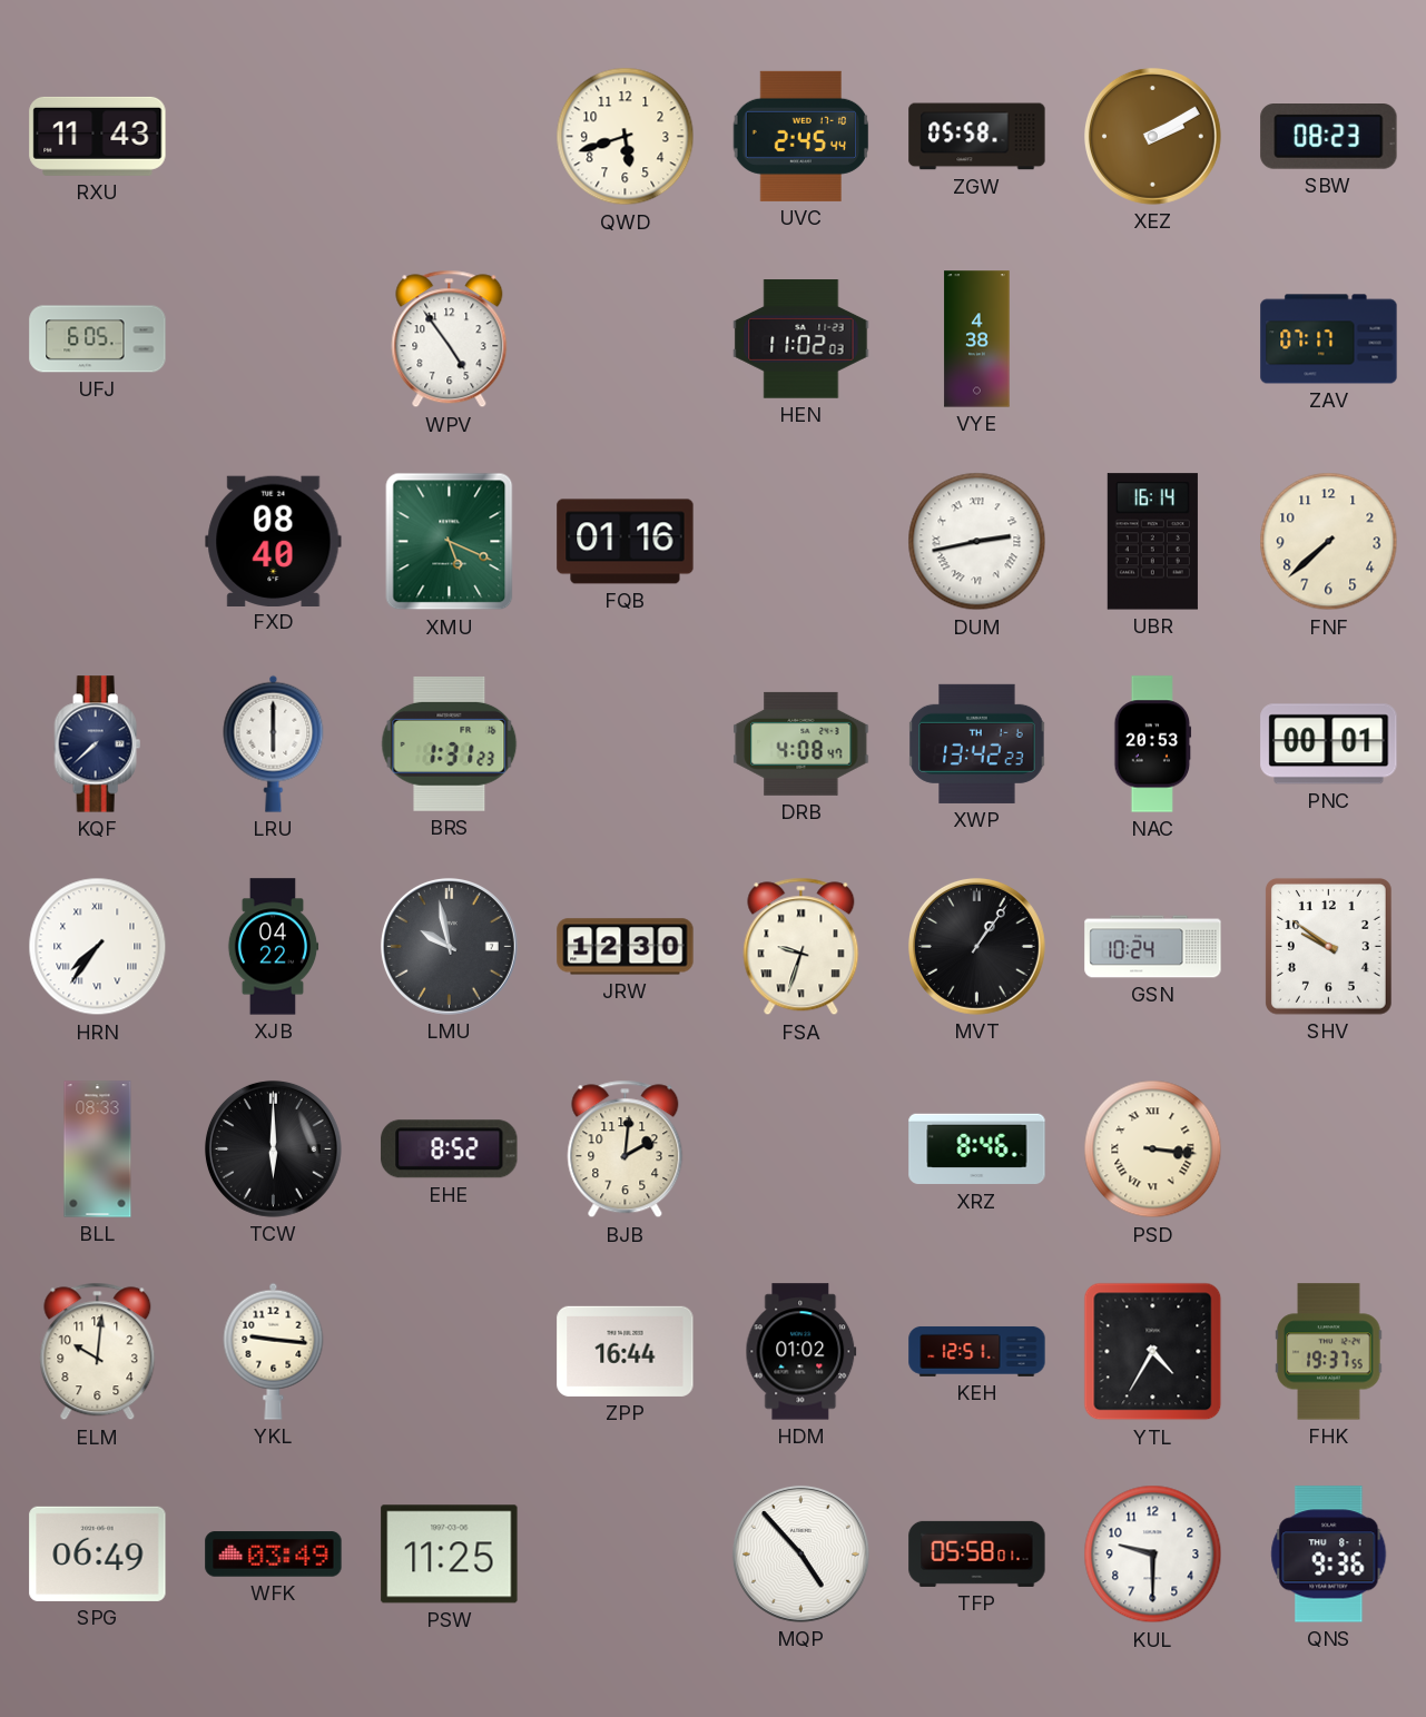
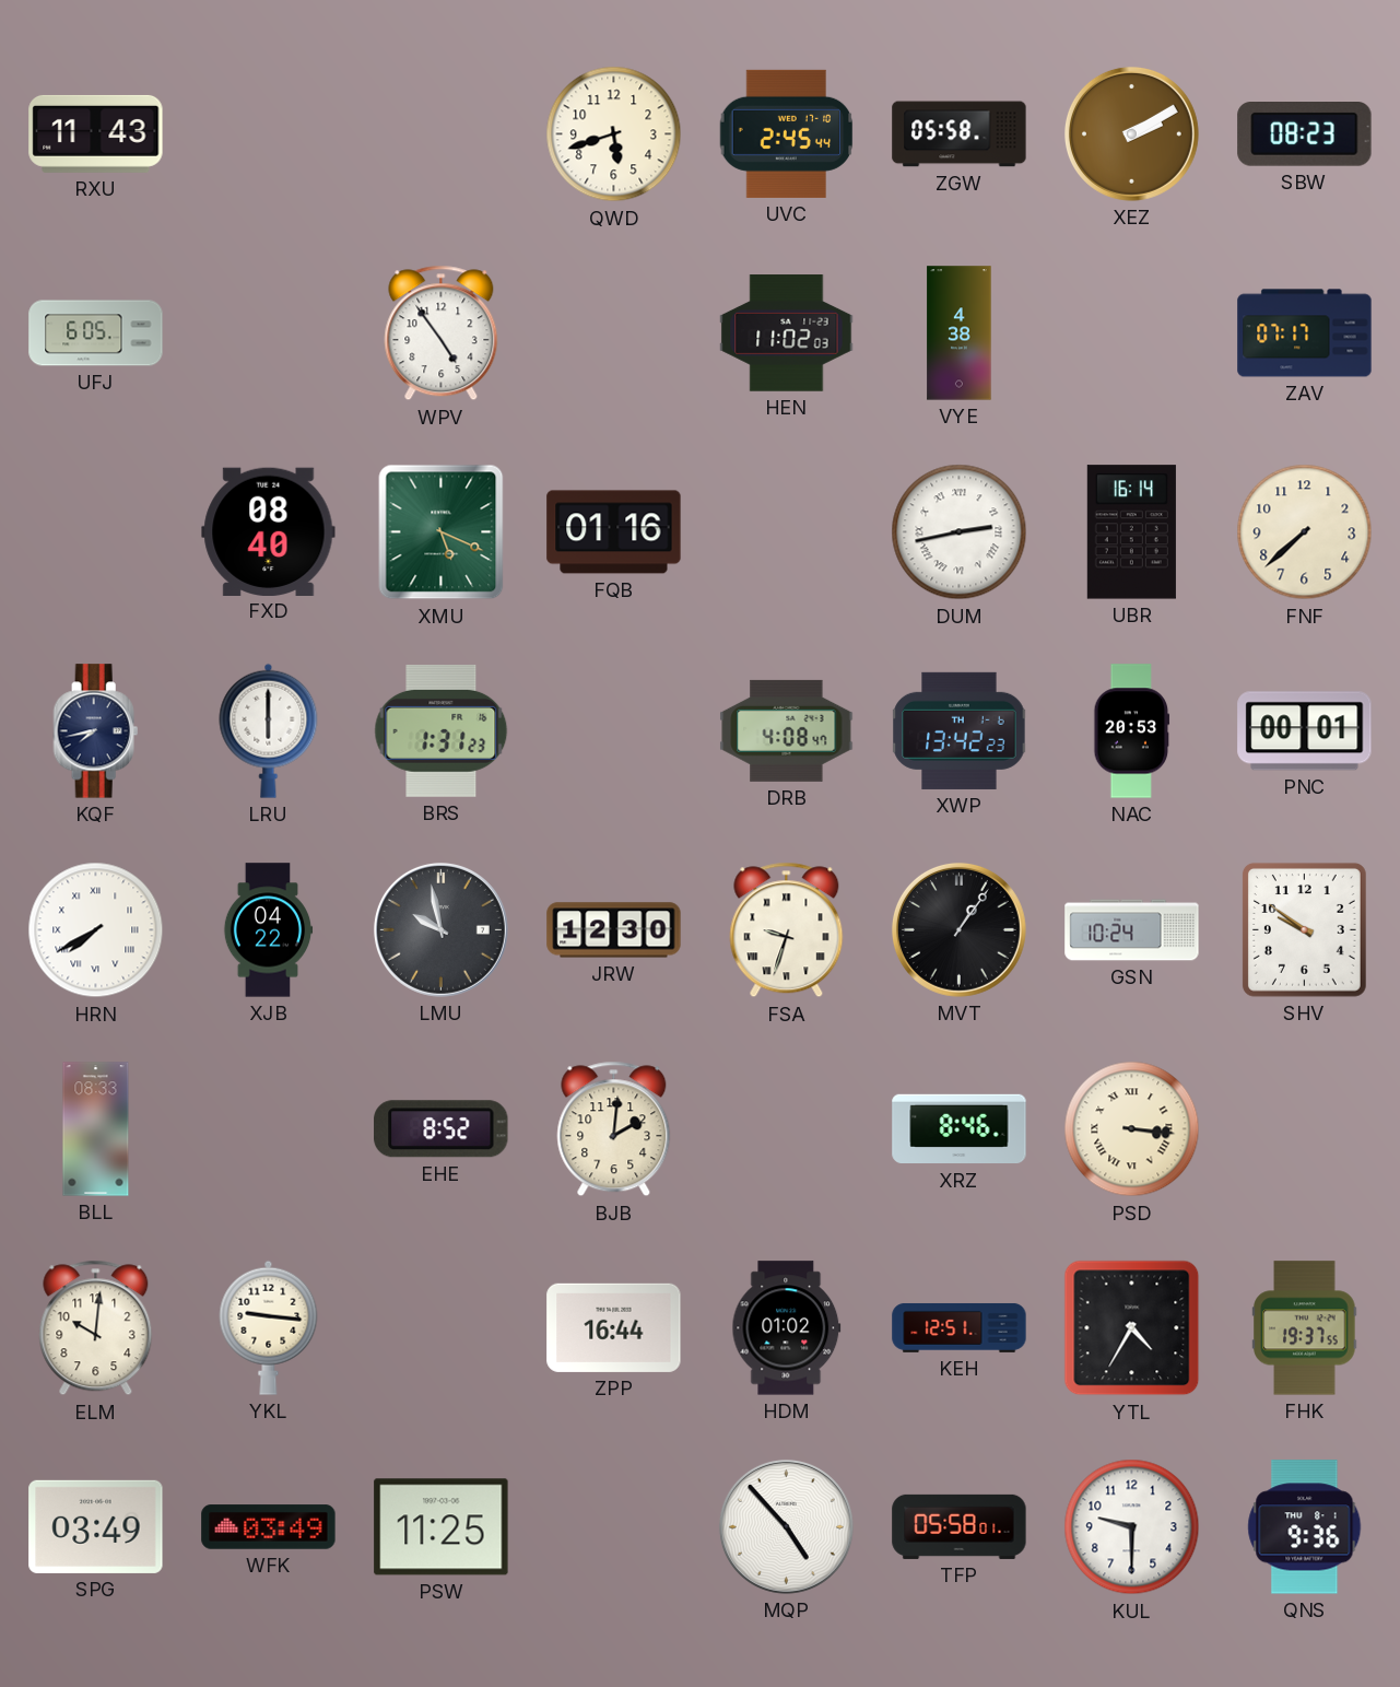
KQF: 7:38 -> 7:43
HRN: 7:36 -> 7:40
TCW: 6:00 -> none
SPG: 06:49 -> 03:49
